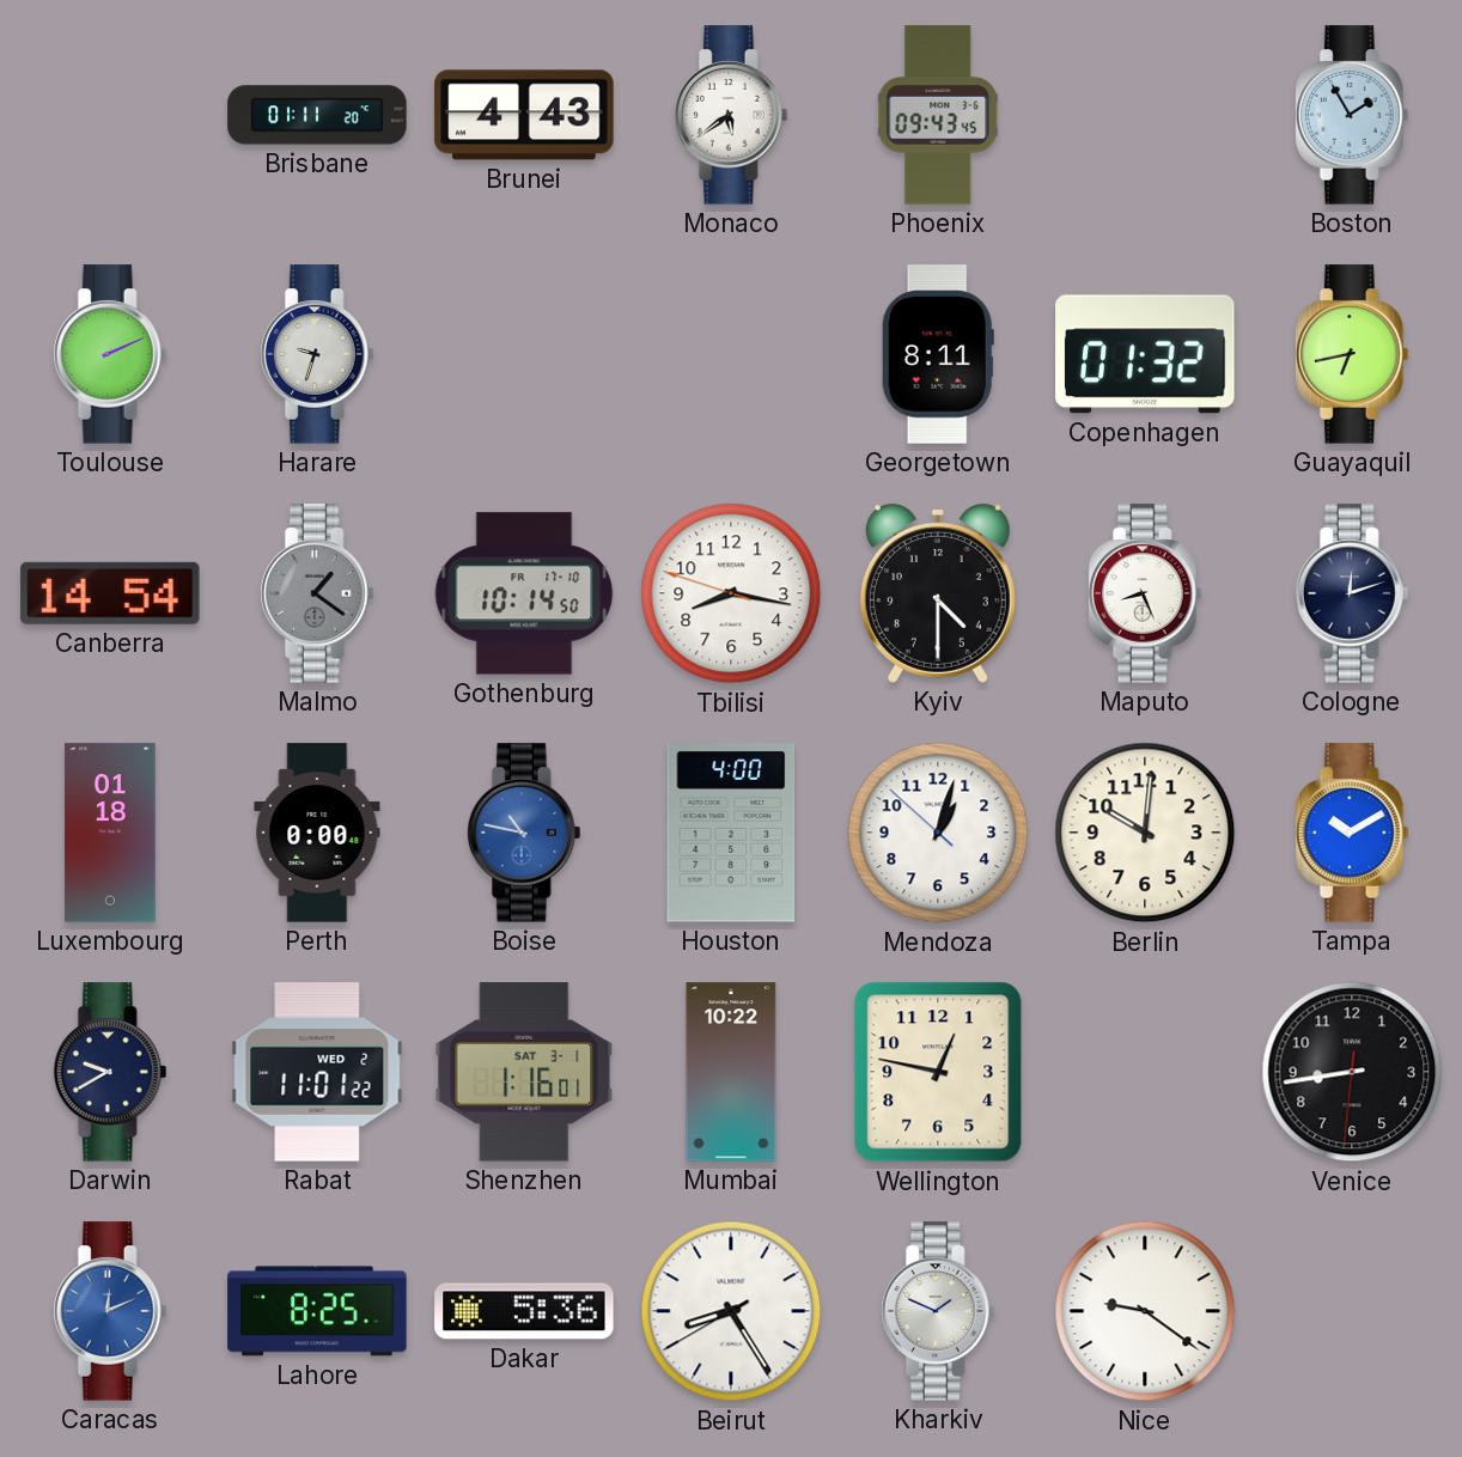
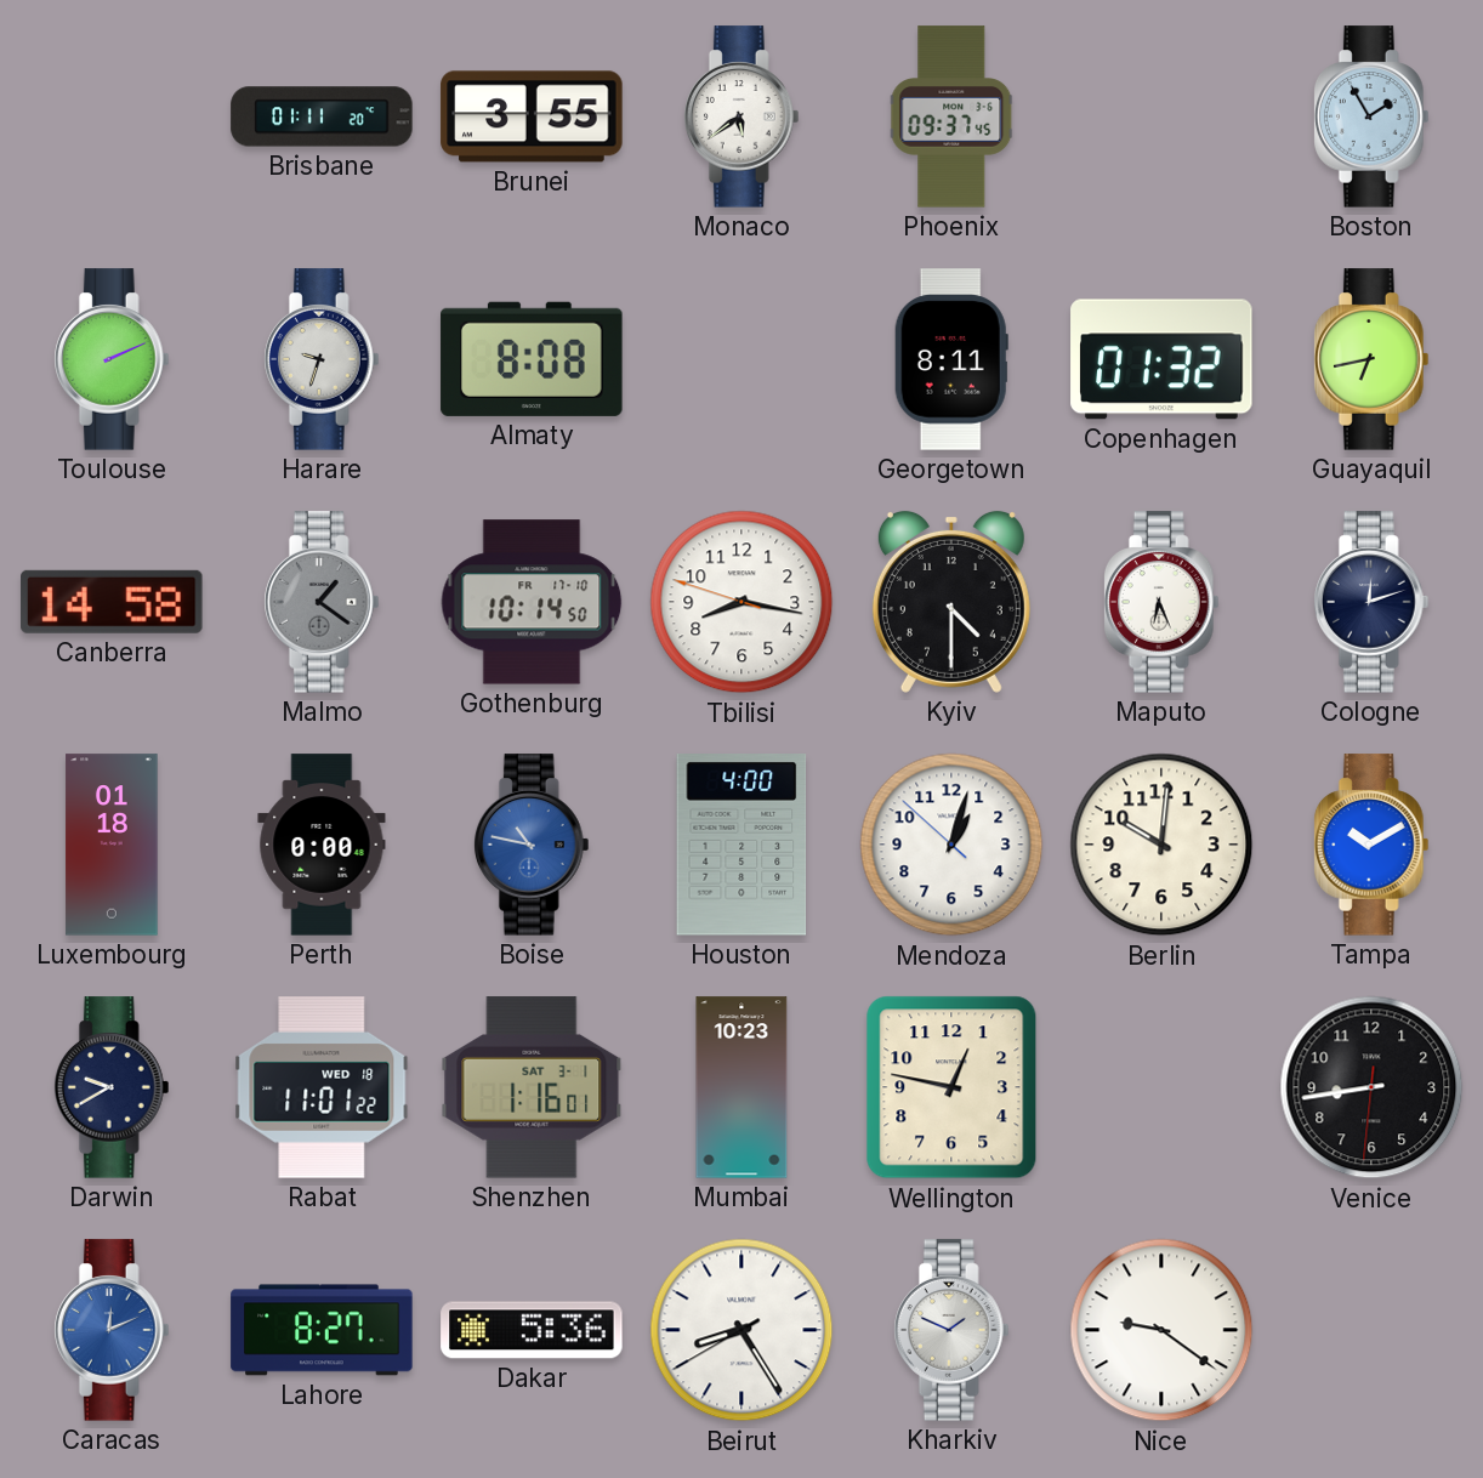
Brunei: 4:43 -> 3:55
Phoenix: 09:43 -> 09:37
Almaty: none -> 8:08
Canberra: 14:54 -> 14:58
Maputo: 8:26 -> 6:26
Rabat date: WED 2 -> WED 18
Mumbai: 10:22 -> 10:23
Lahore: 8:25 -> 8:27
